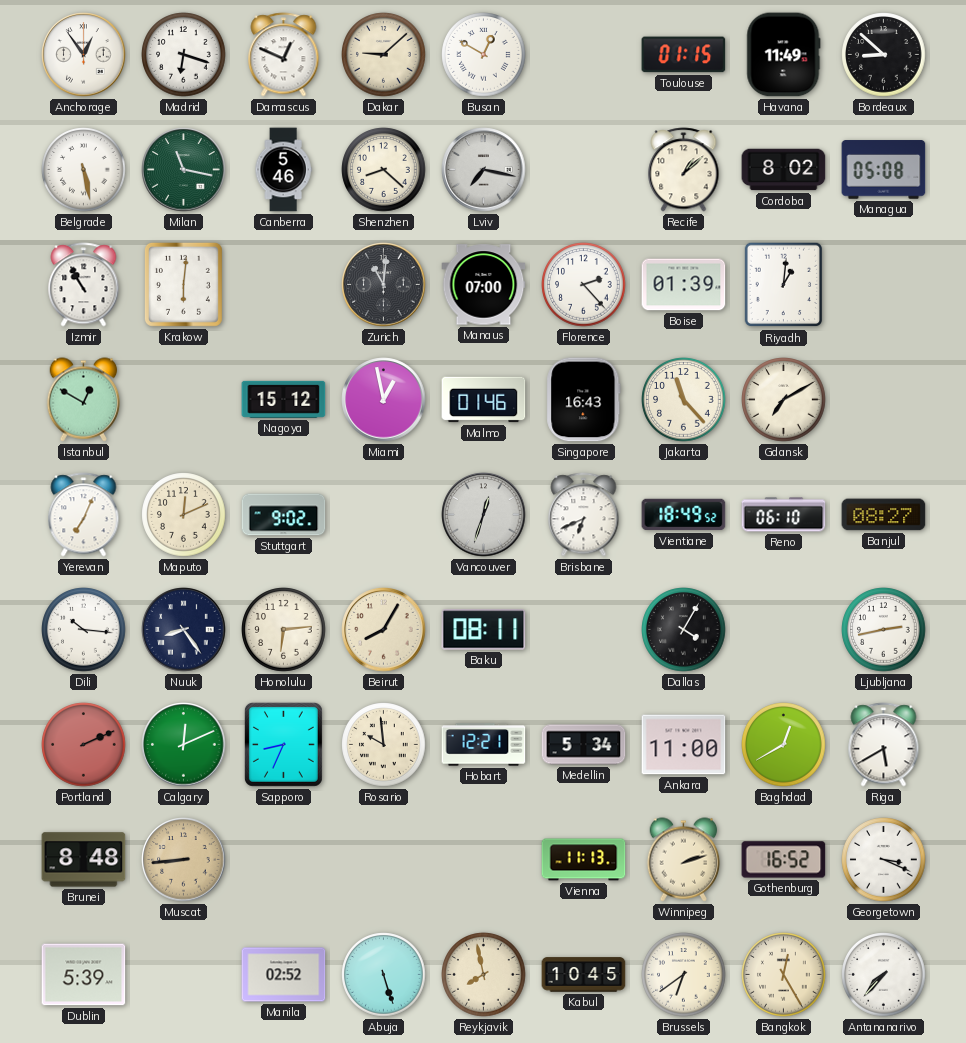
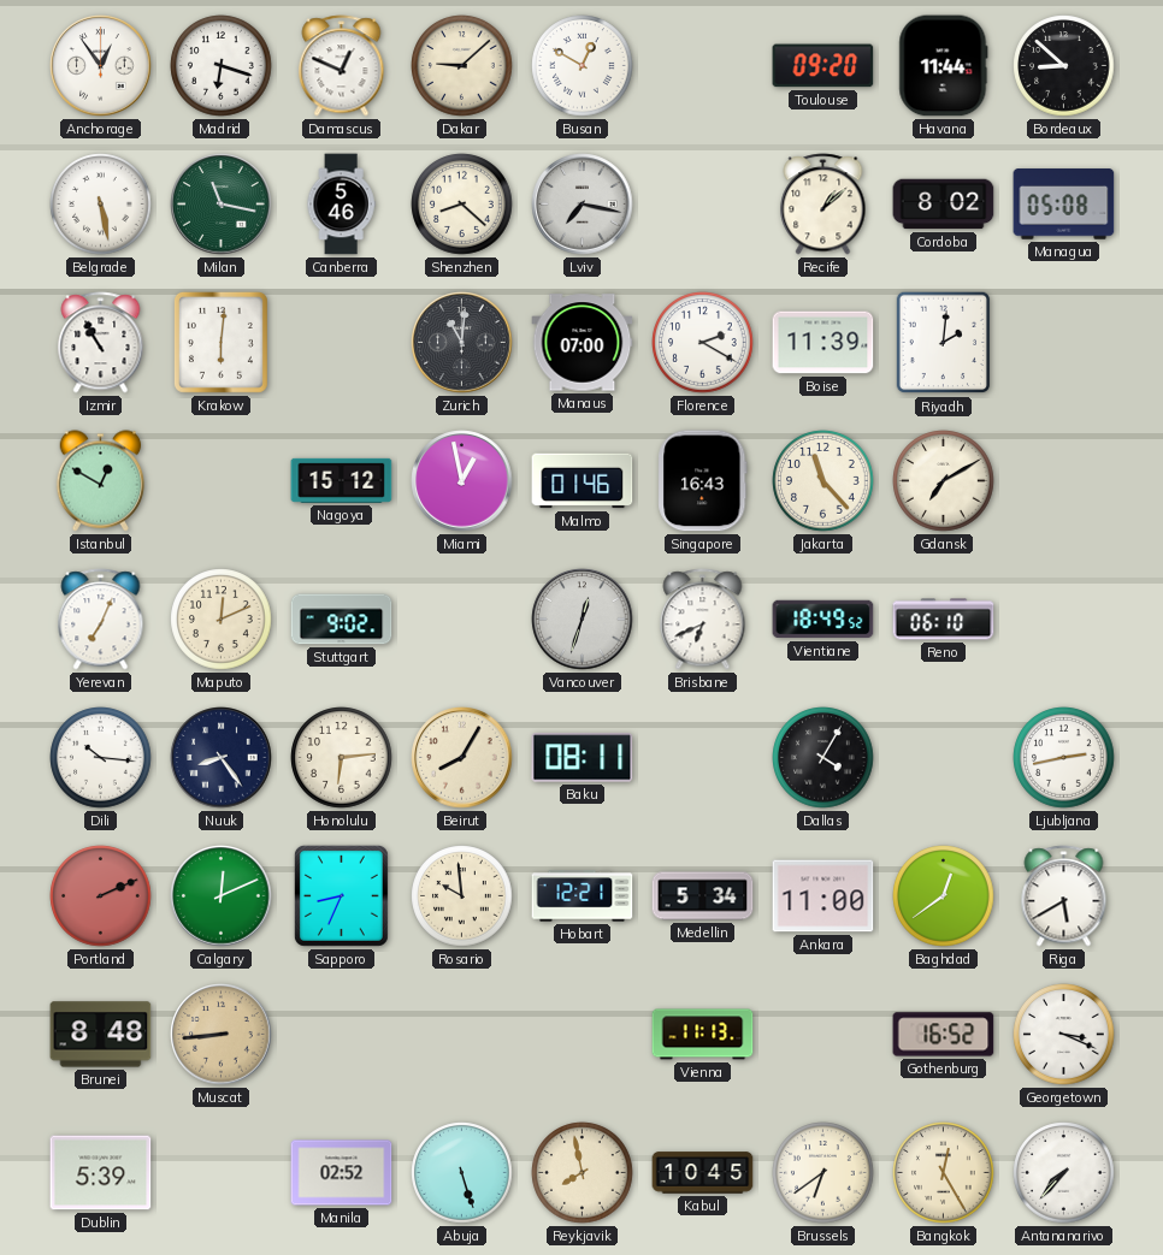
Toulouse: 01:15 -> 09:20
Havana: 11:49 -> 11:44
Florence: 2:23 -> 2:20
Boise: 01:39 -> 11:39
Riyadh: 1:01 -> 2:01
Banjul: 08:27 -> none
Baghdad: 12:40 -> 12:39
Winnipeg: 2:12 -> none
